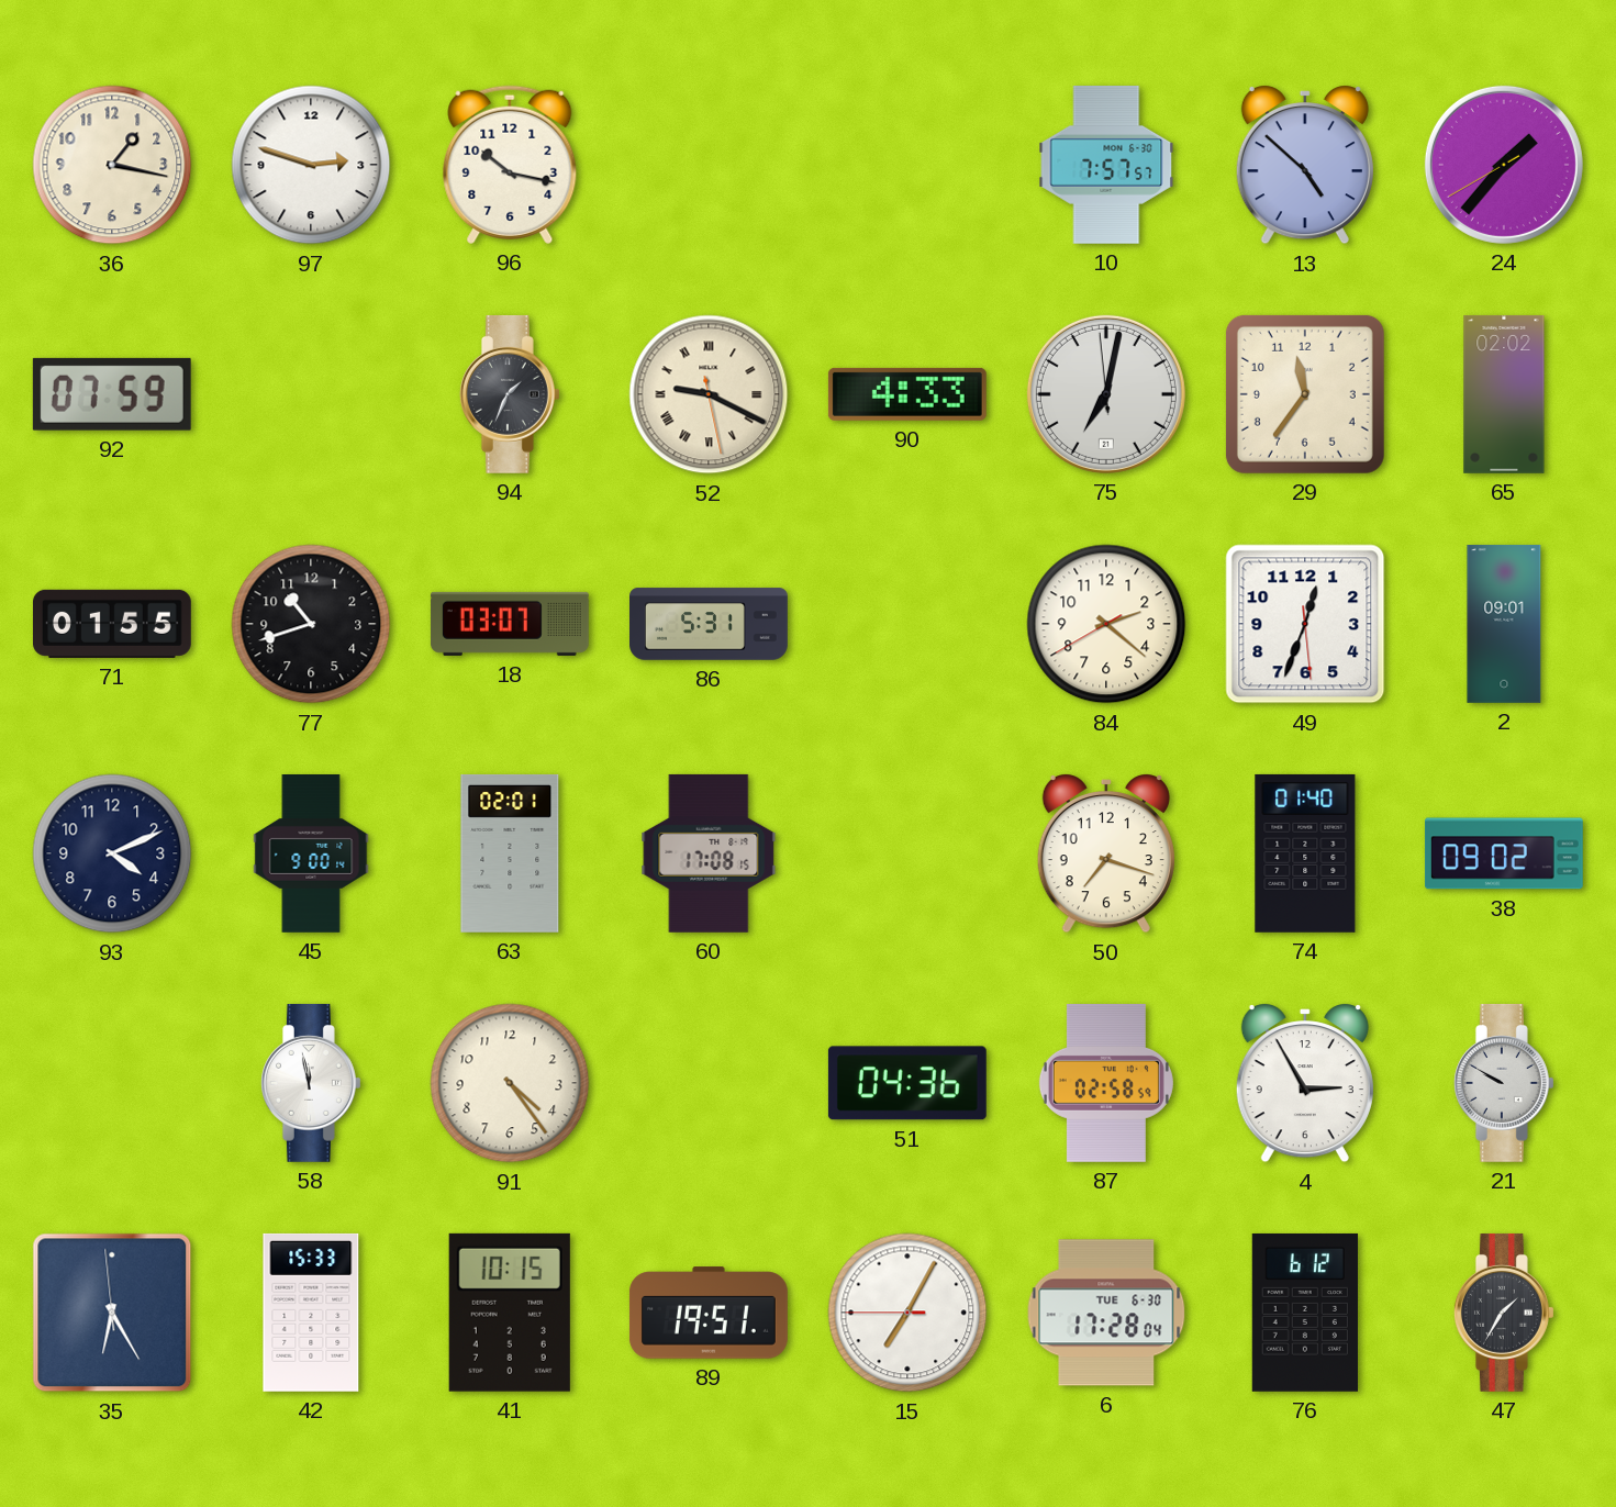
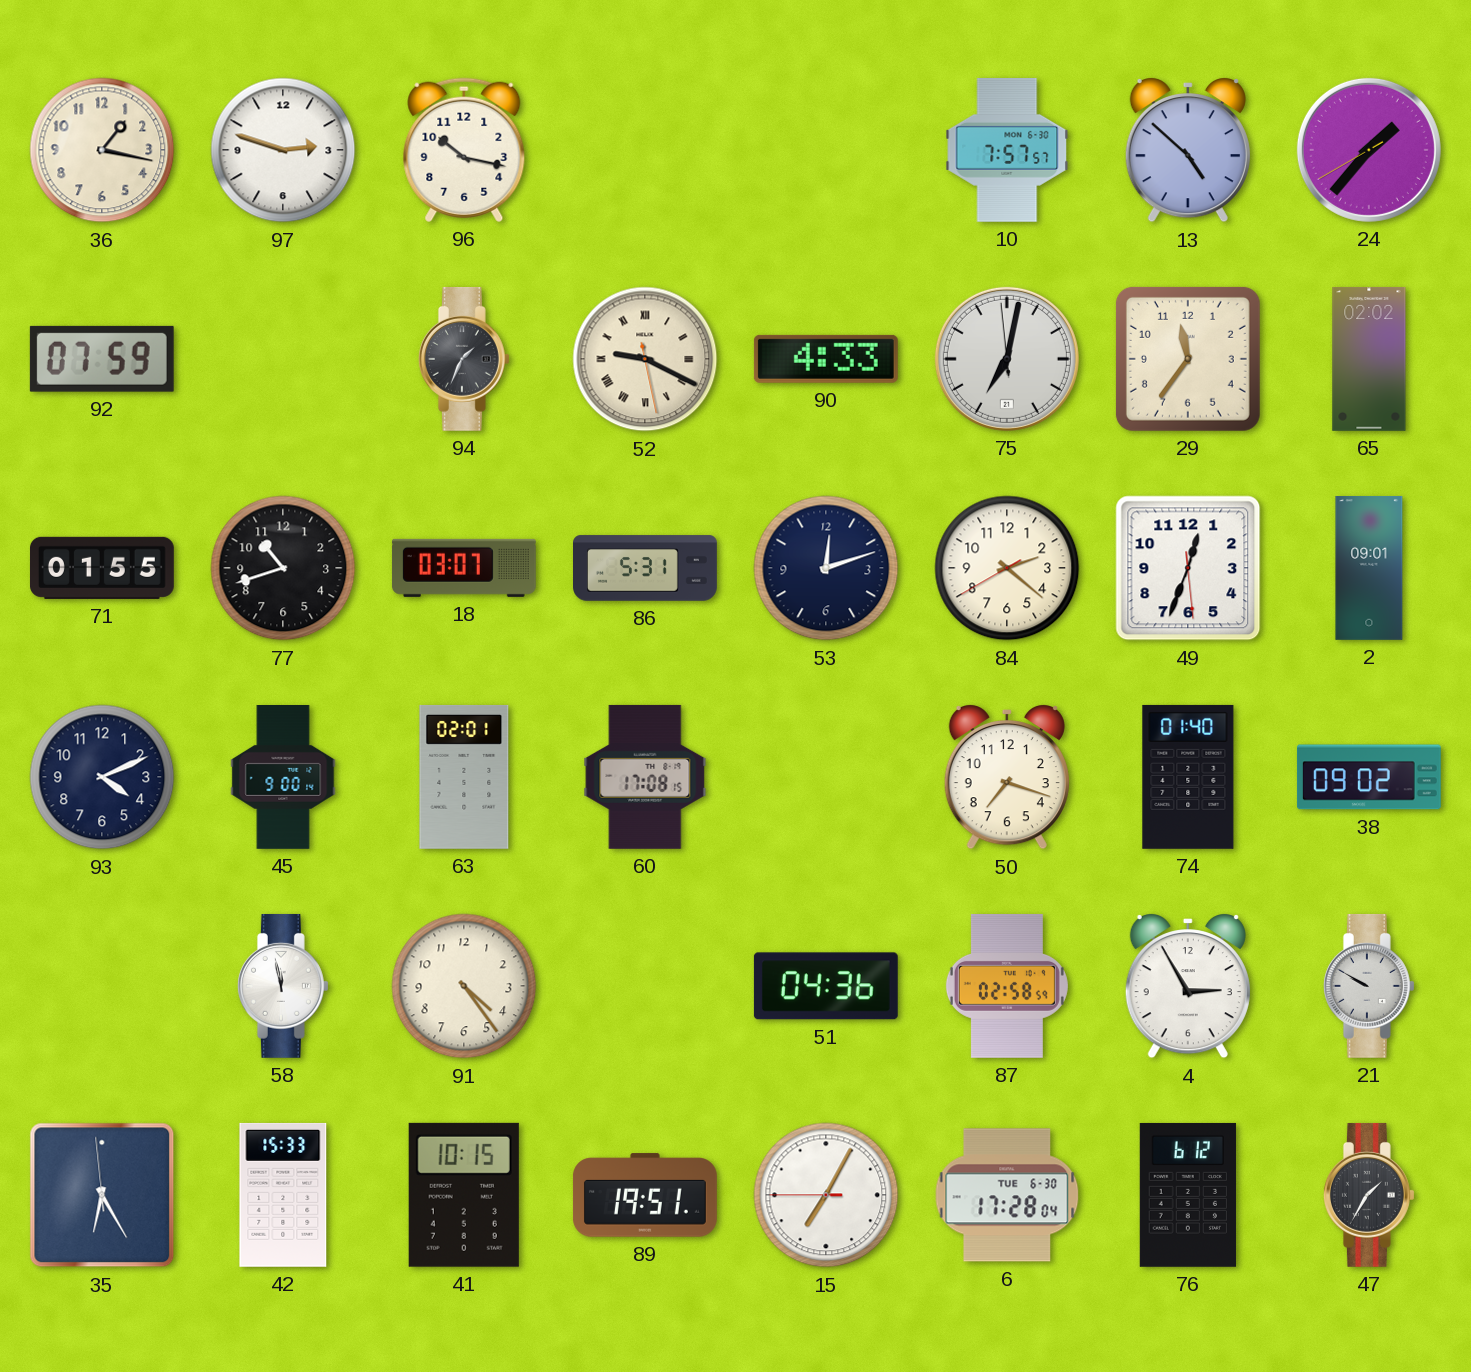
53: none -> 12:12
